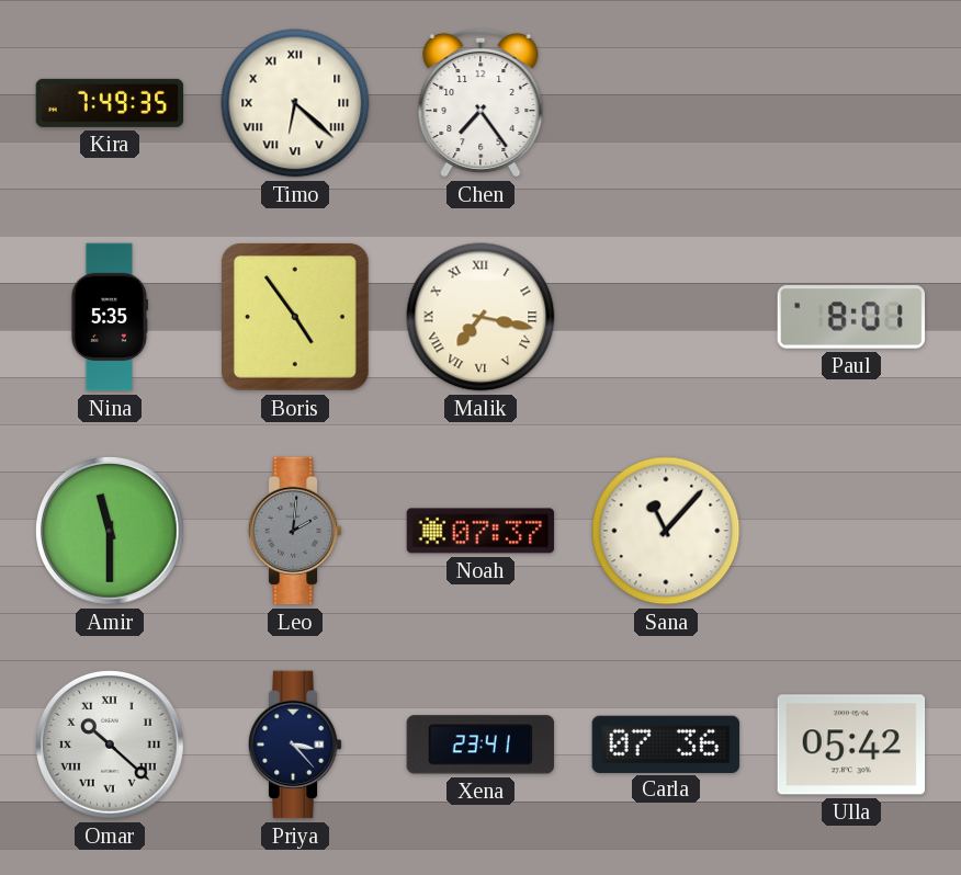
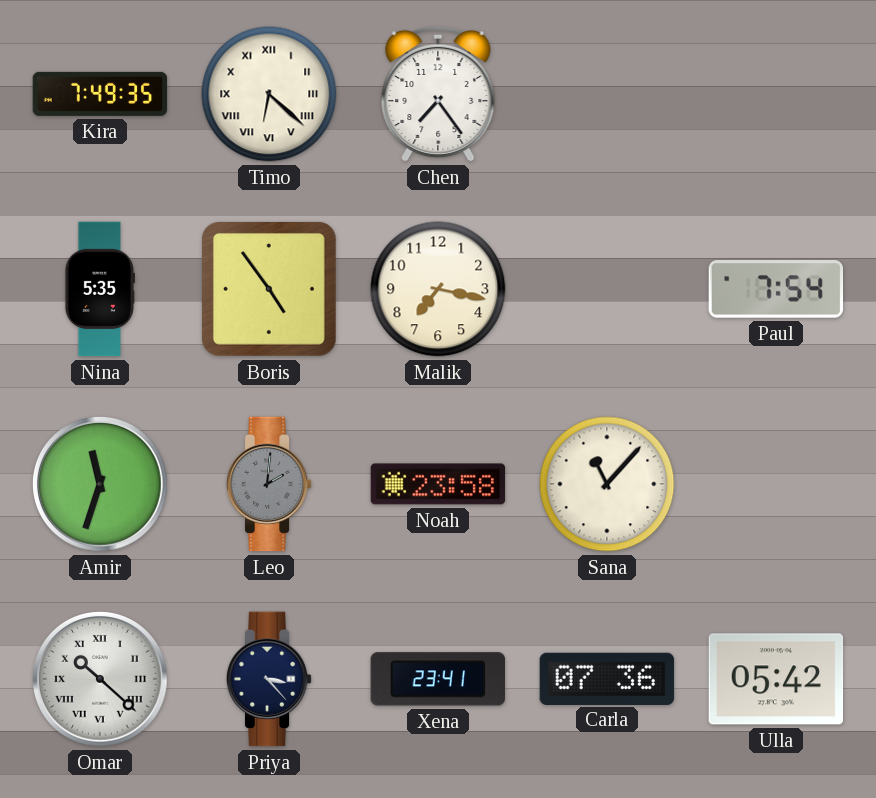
Malik numerals: Roman -> Arabic
Paul: 8:01 -> 7:54
Amir: 11:30 -> 11:33
Noah: 07:37 -> 23:58
